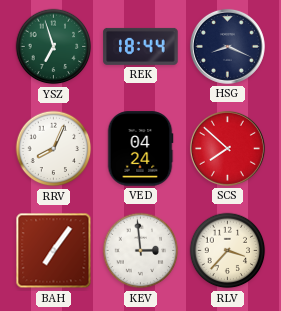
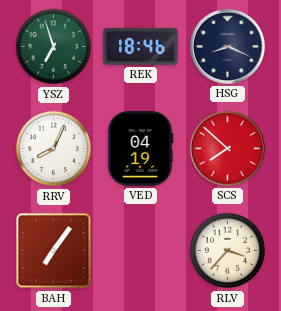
REK: 18:44 -> 18:46
VED: 04:24 -> 04:19
KEV: 2:59 -> none
